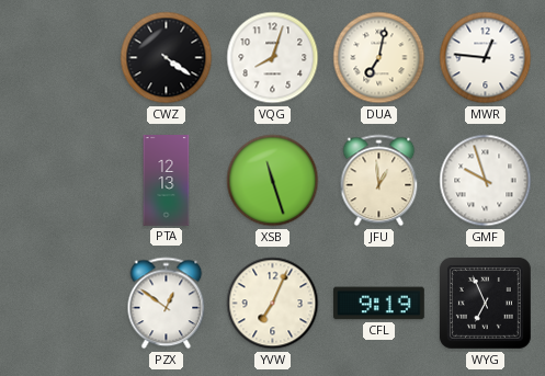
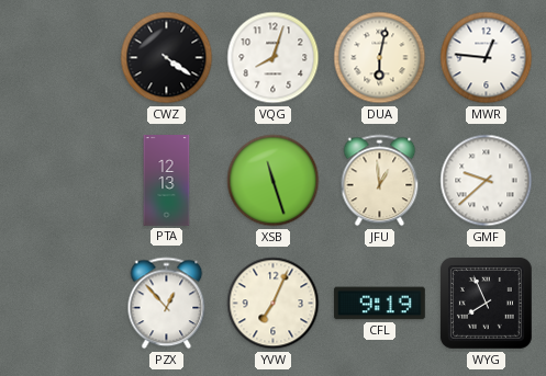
DUA: 7:02 -> 6:02
GMF: 9:57 -> 9:38
PZX: 12:51 -> 12:53
WYG: 6:56 -> 7:56
